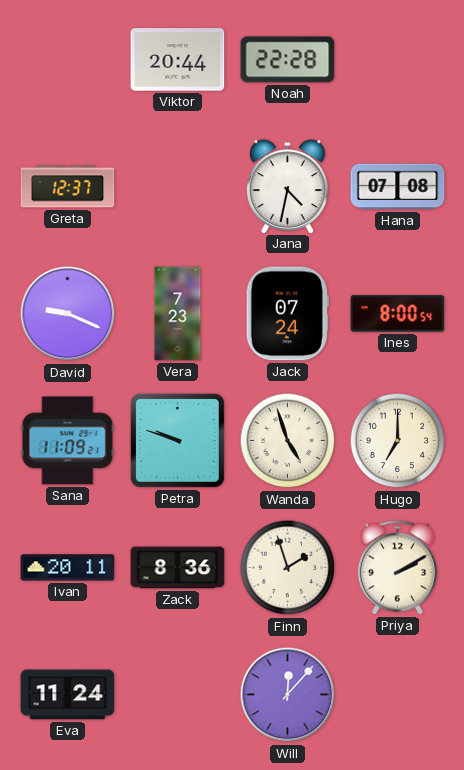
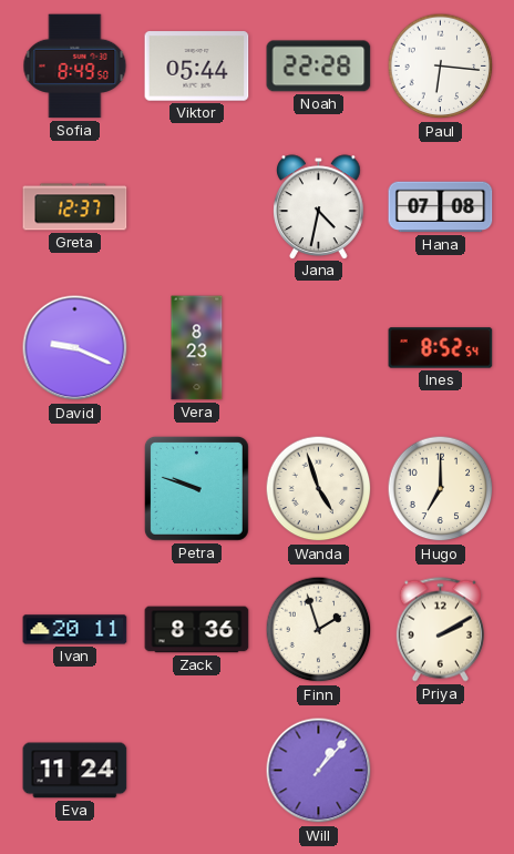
Sofia: none -> 8:49
Viktor: 20:44 -> 05:44
Paul: none -> 6:16
Vera: 7:23 -> 8:23
Jack: 07:24 -> none
Ines: 8:00 -> 8:52
Sana: 11:09 -> none
Will: 12:07 -> 1:07
